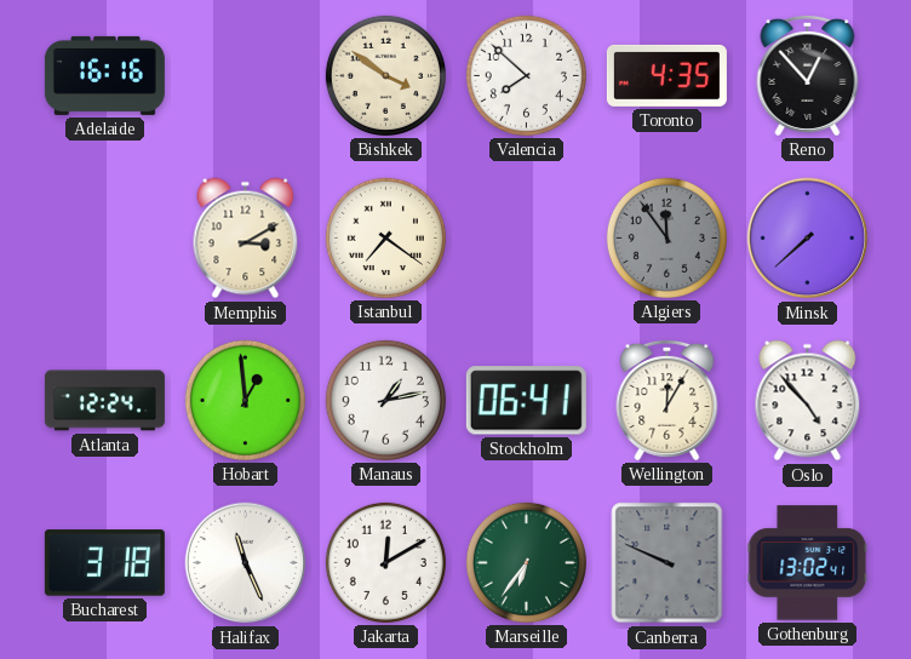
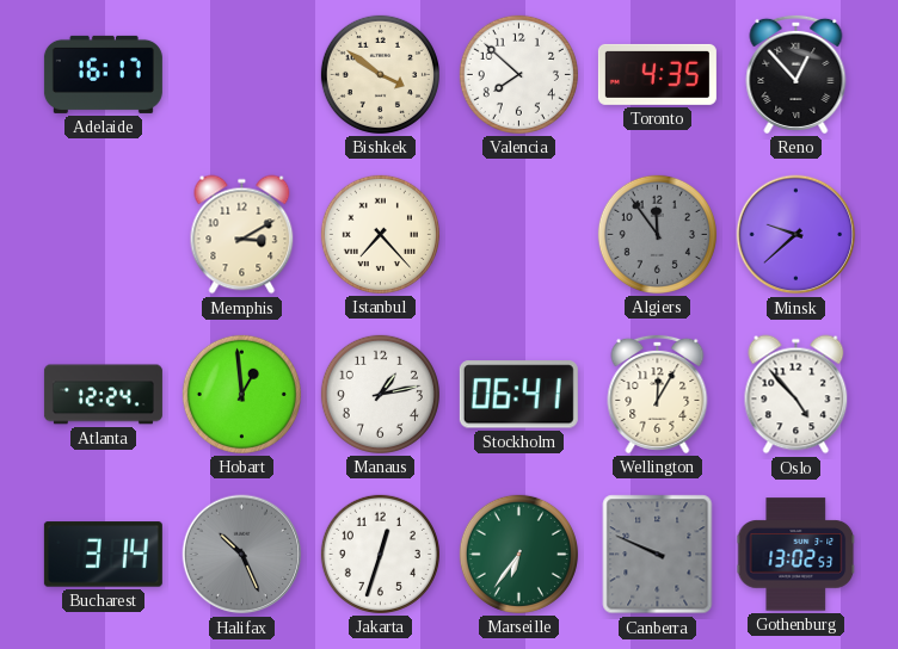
Adelaide: 16:16 -> 16:17
Istanbul: 7:21 -> 7:23
Minsk: 7:38 -> 9:38
Bucharest: 3:18 -> 3:14
Halifax: 11:26 -> 10:26
Halifax dial: white -> grey
Jakarta: 12:10 -> 12:33
Gothenburg: 13:02:41 -> 13:02:53
